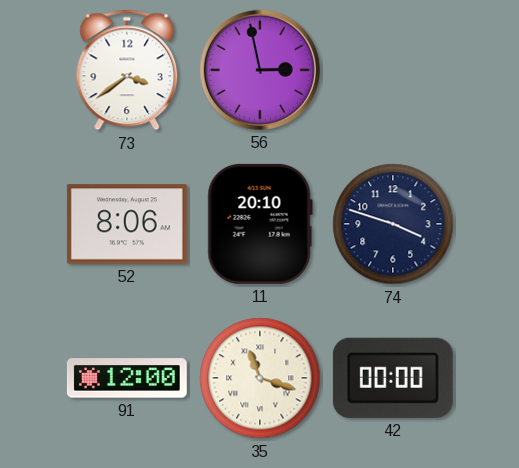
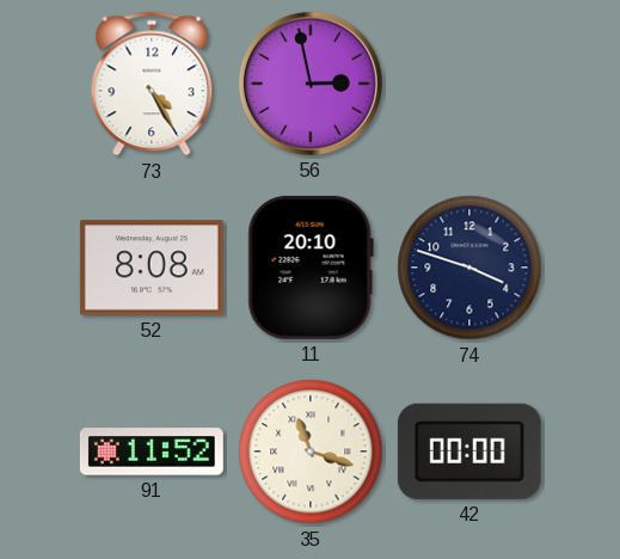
73: 3:39 -> 4:25
52: 8:06 -> 8:08
91: 12:00 -> 11:52
